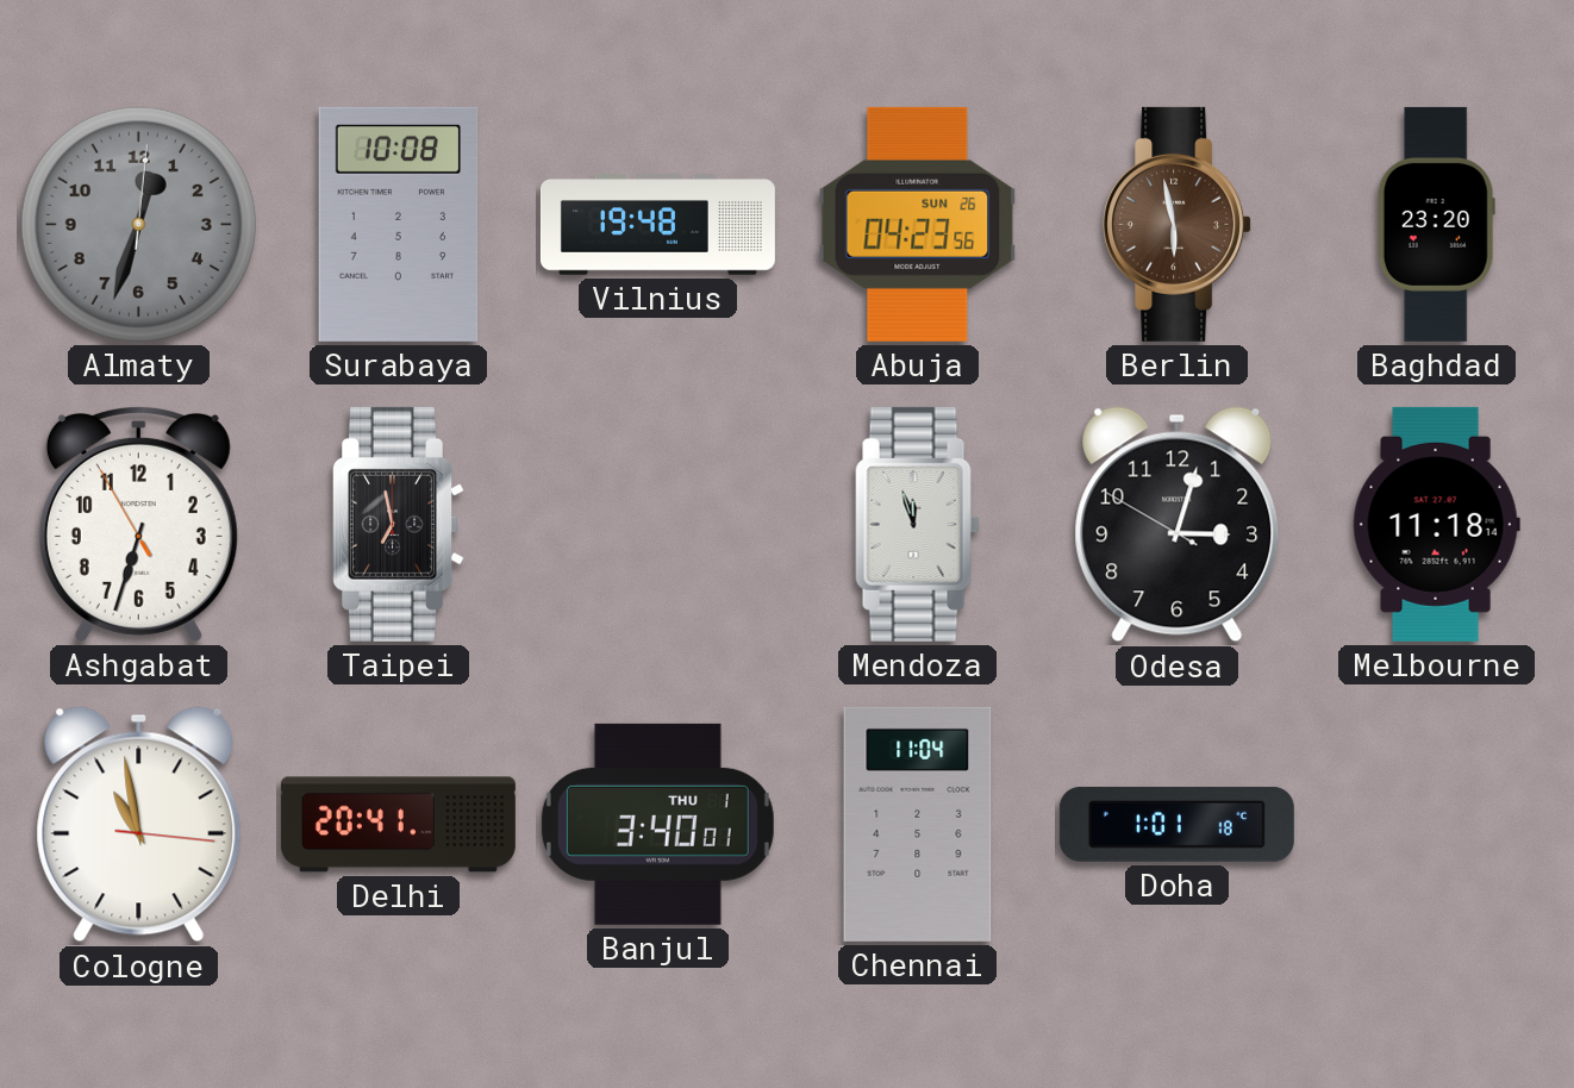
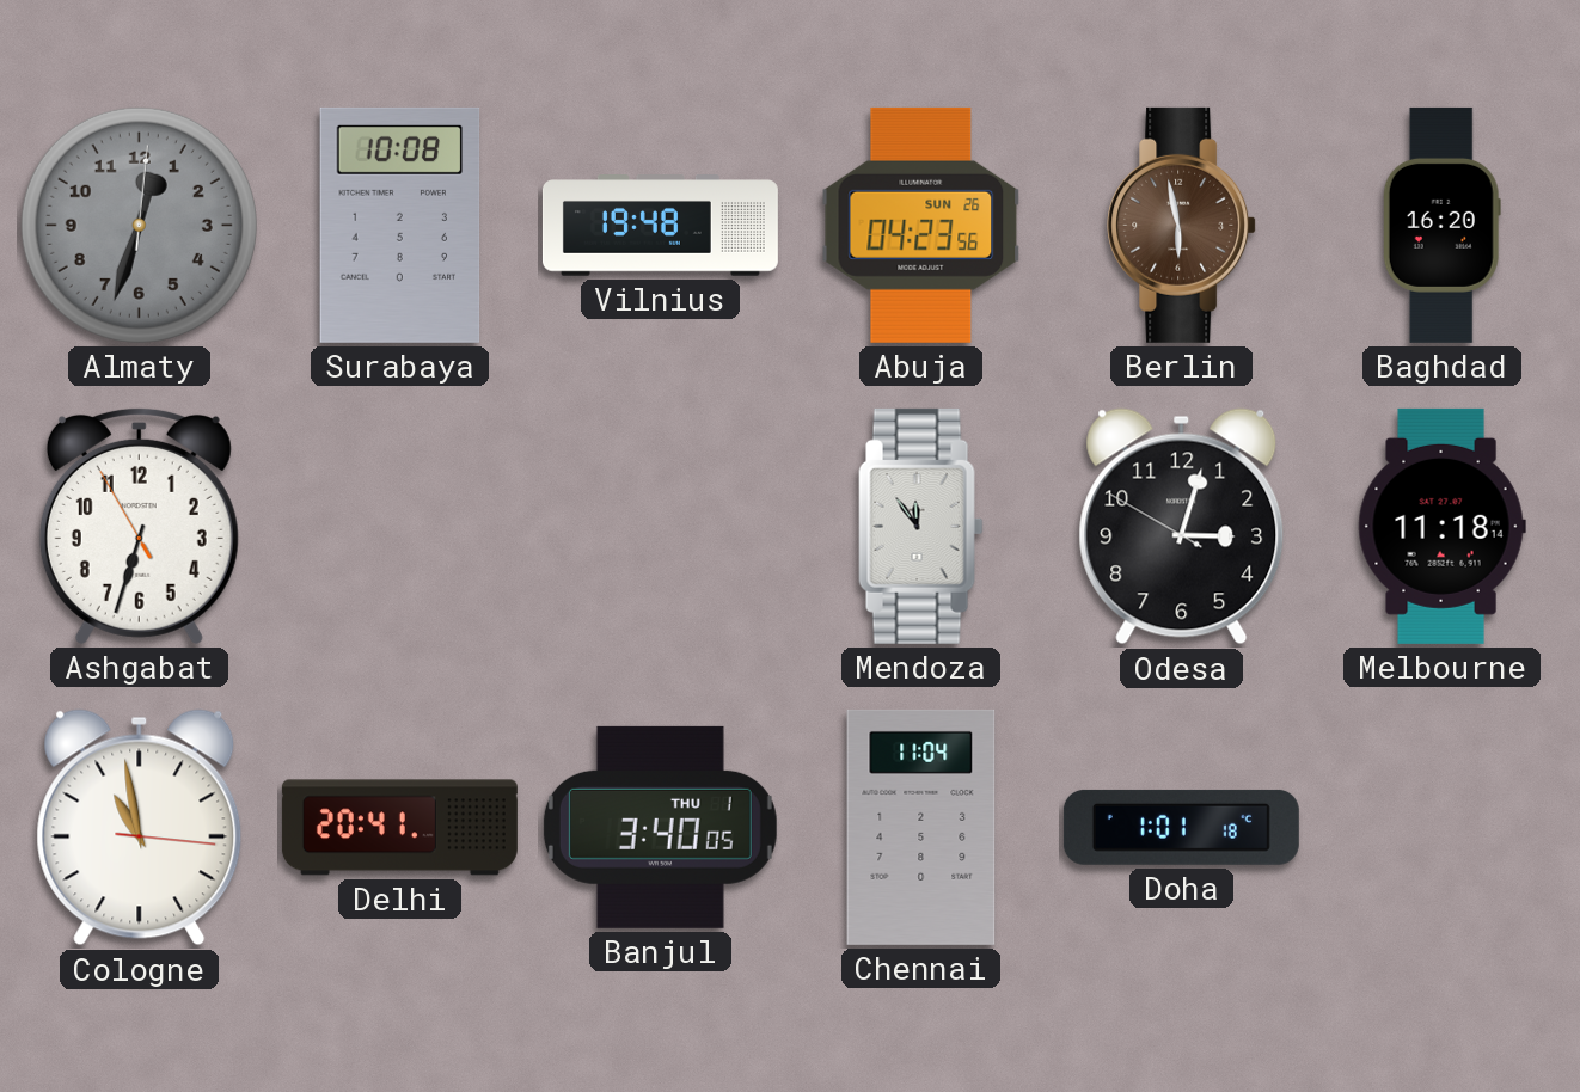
Baghdad: 23:20 -> 16:20
Taipei: 6:58 -> none
Mendoza: 11:57 -> 11:54
Banjul: 3:40:01 -> 3:40:05
